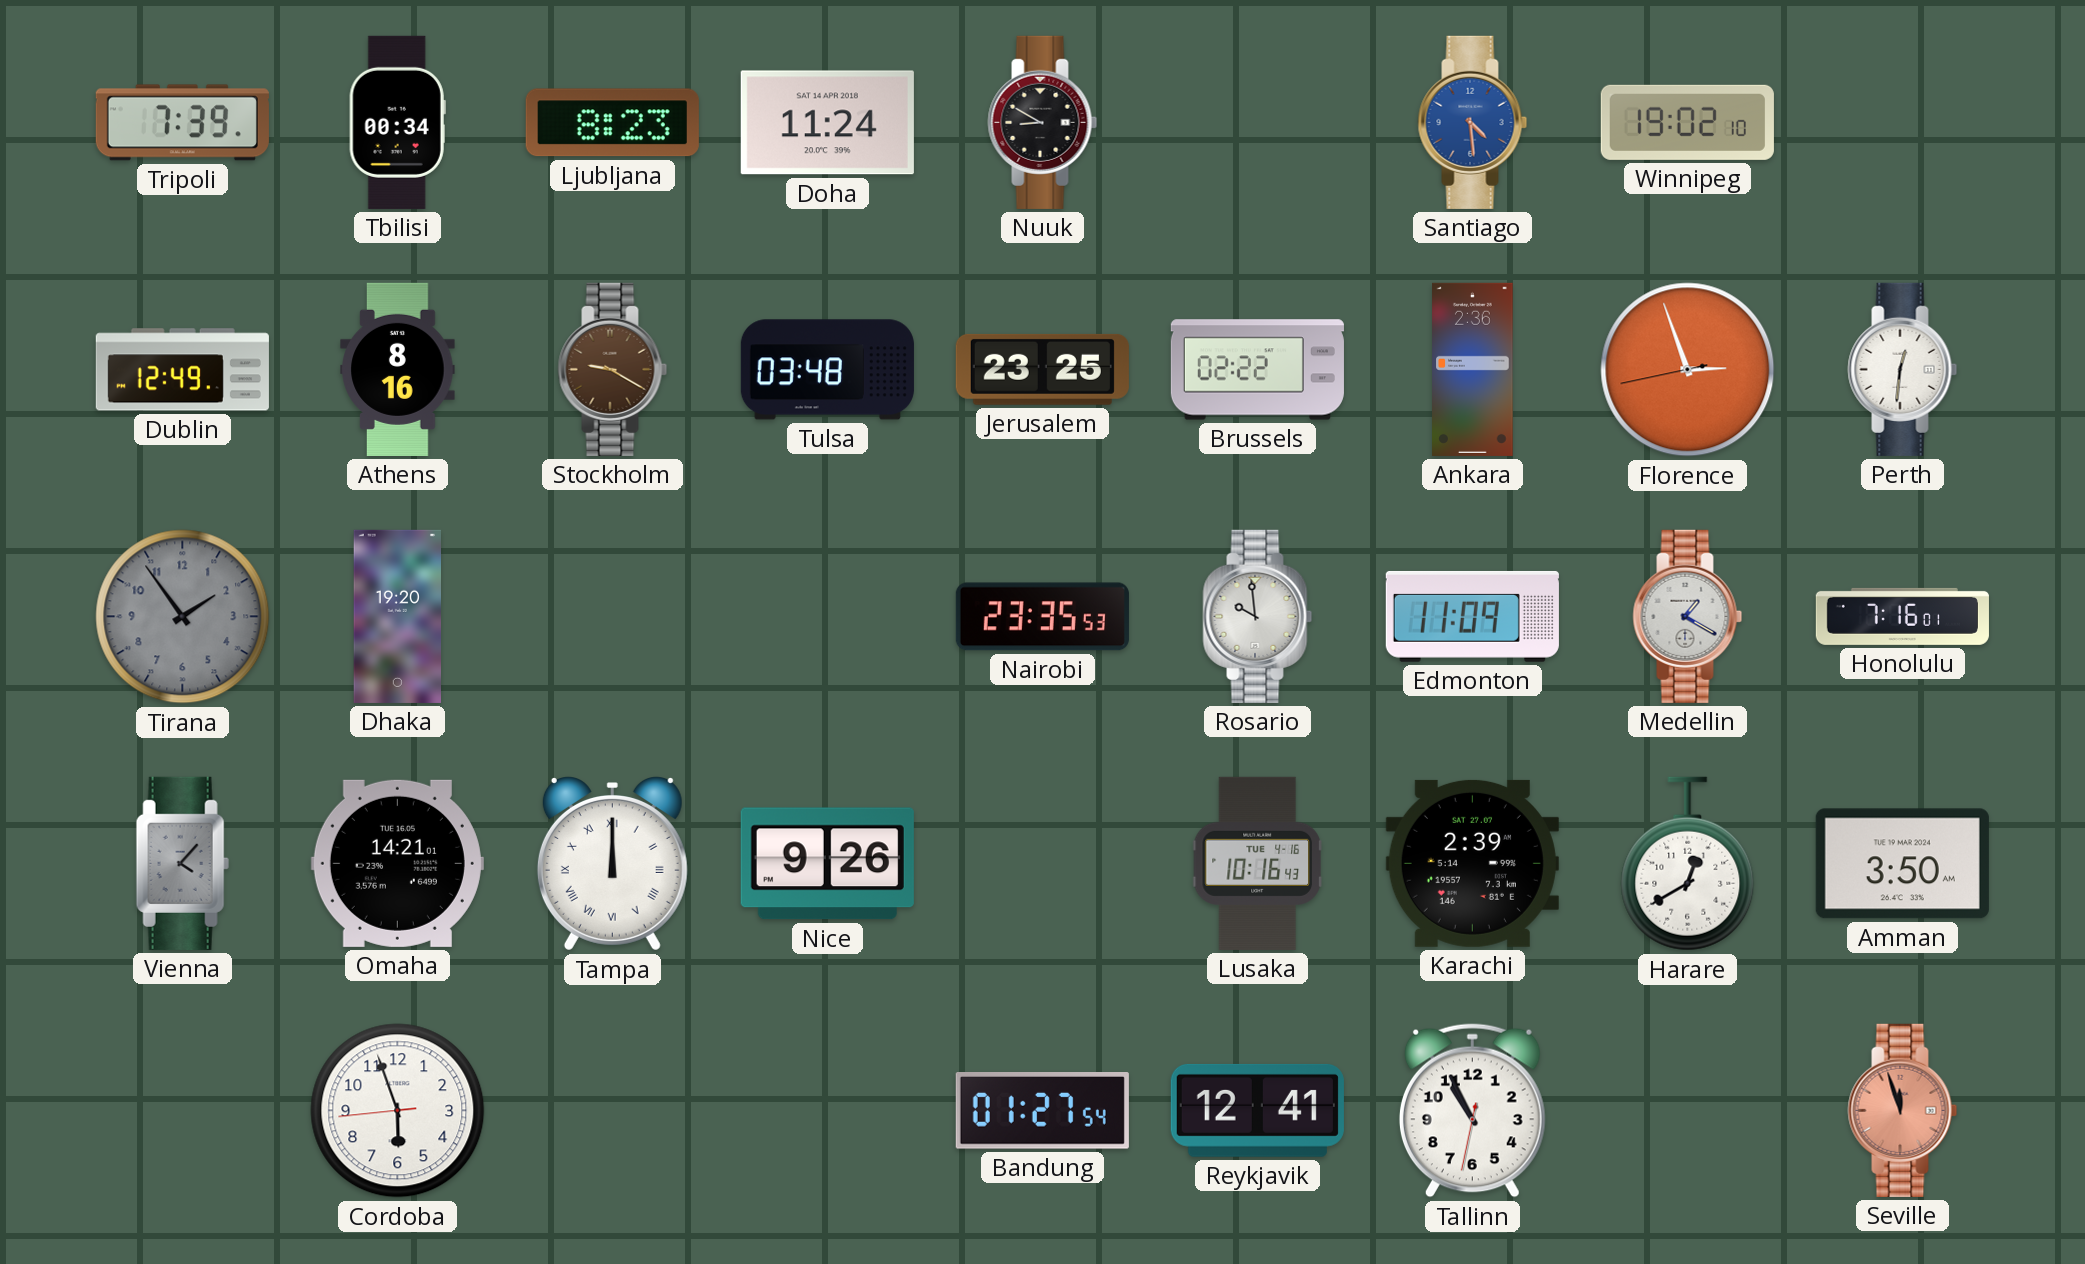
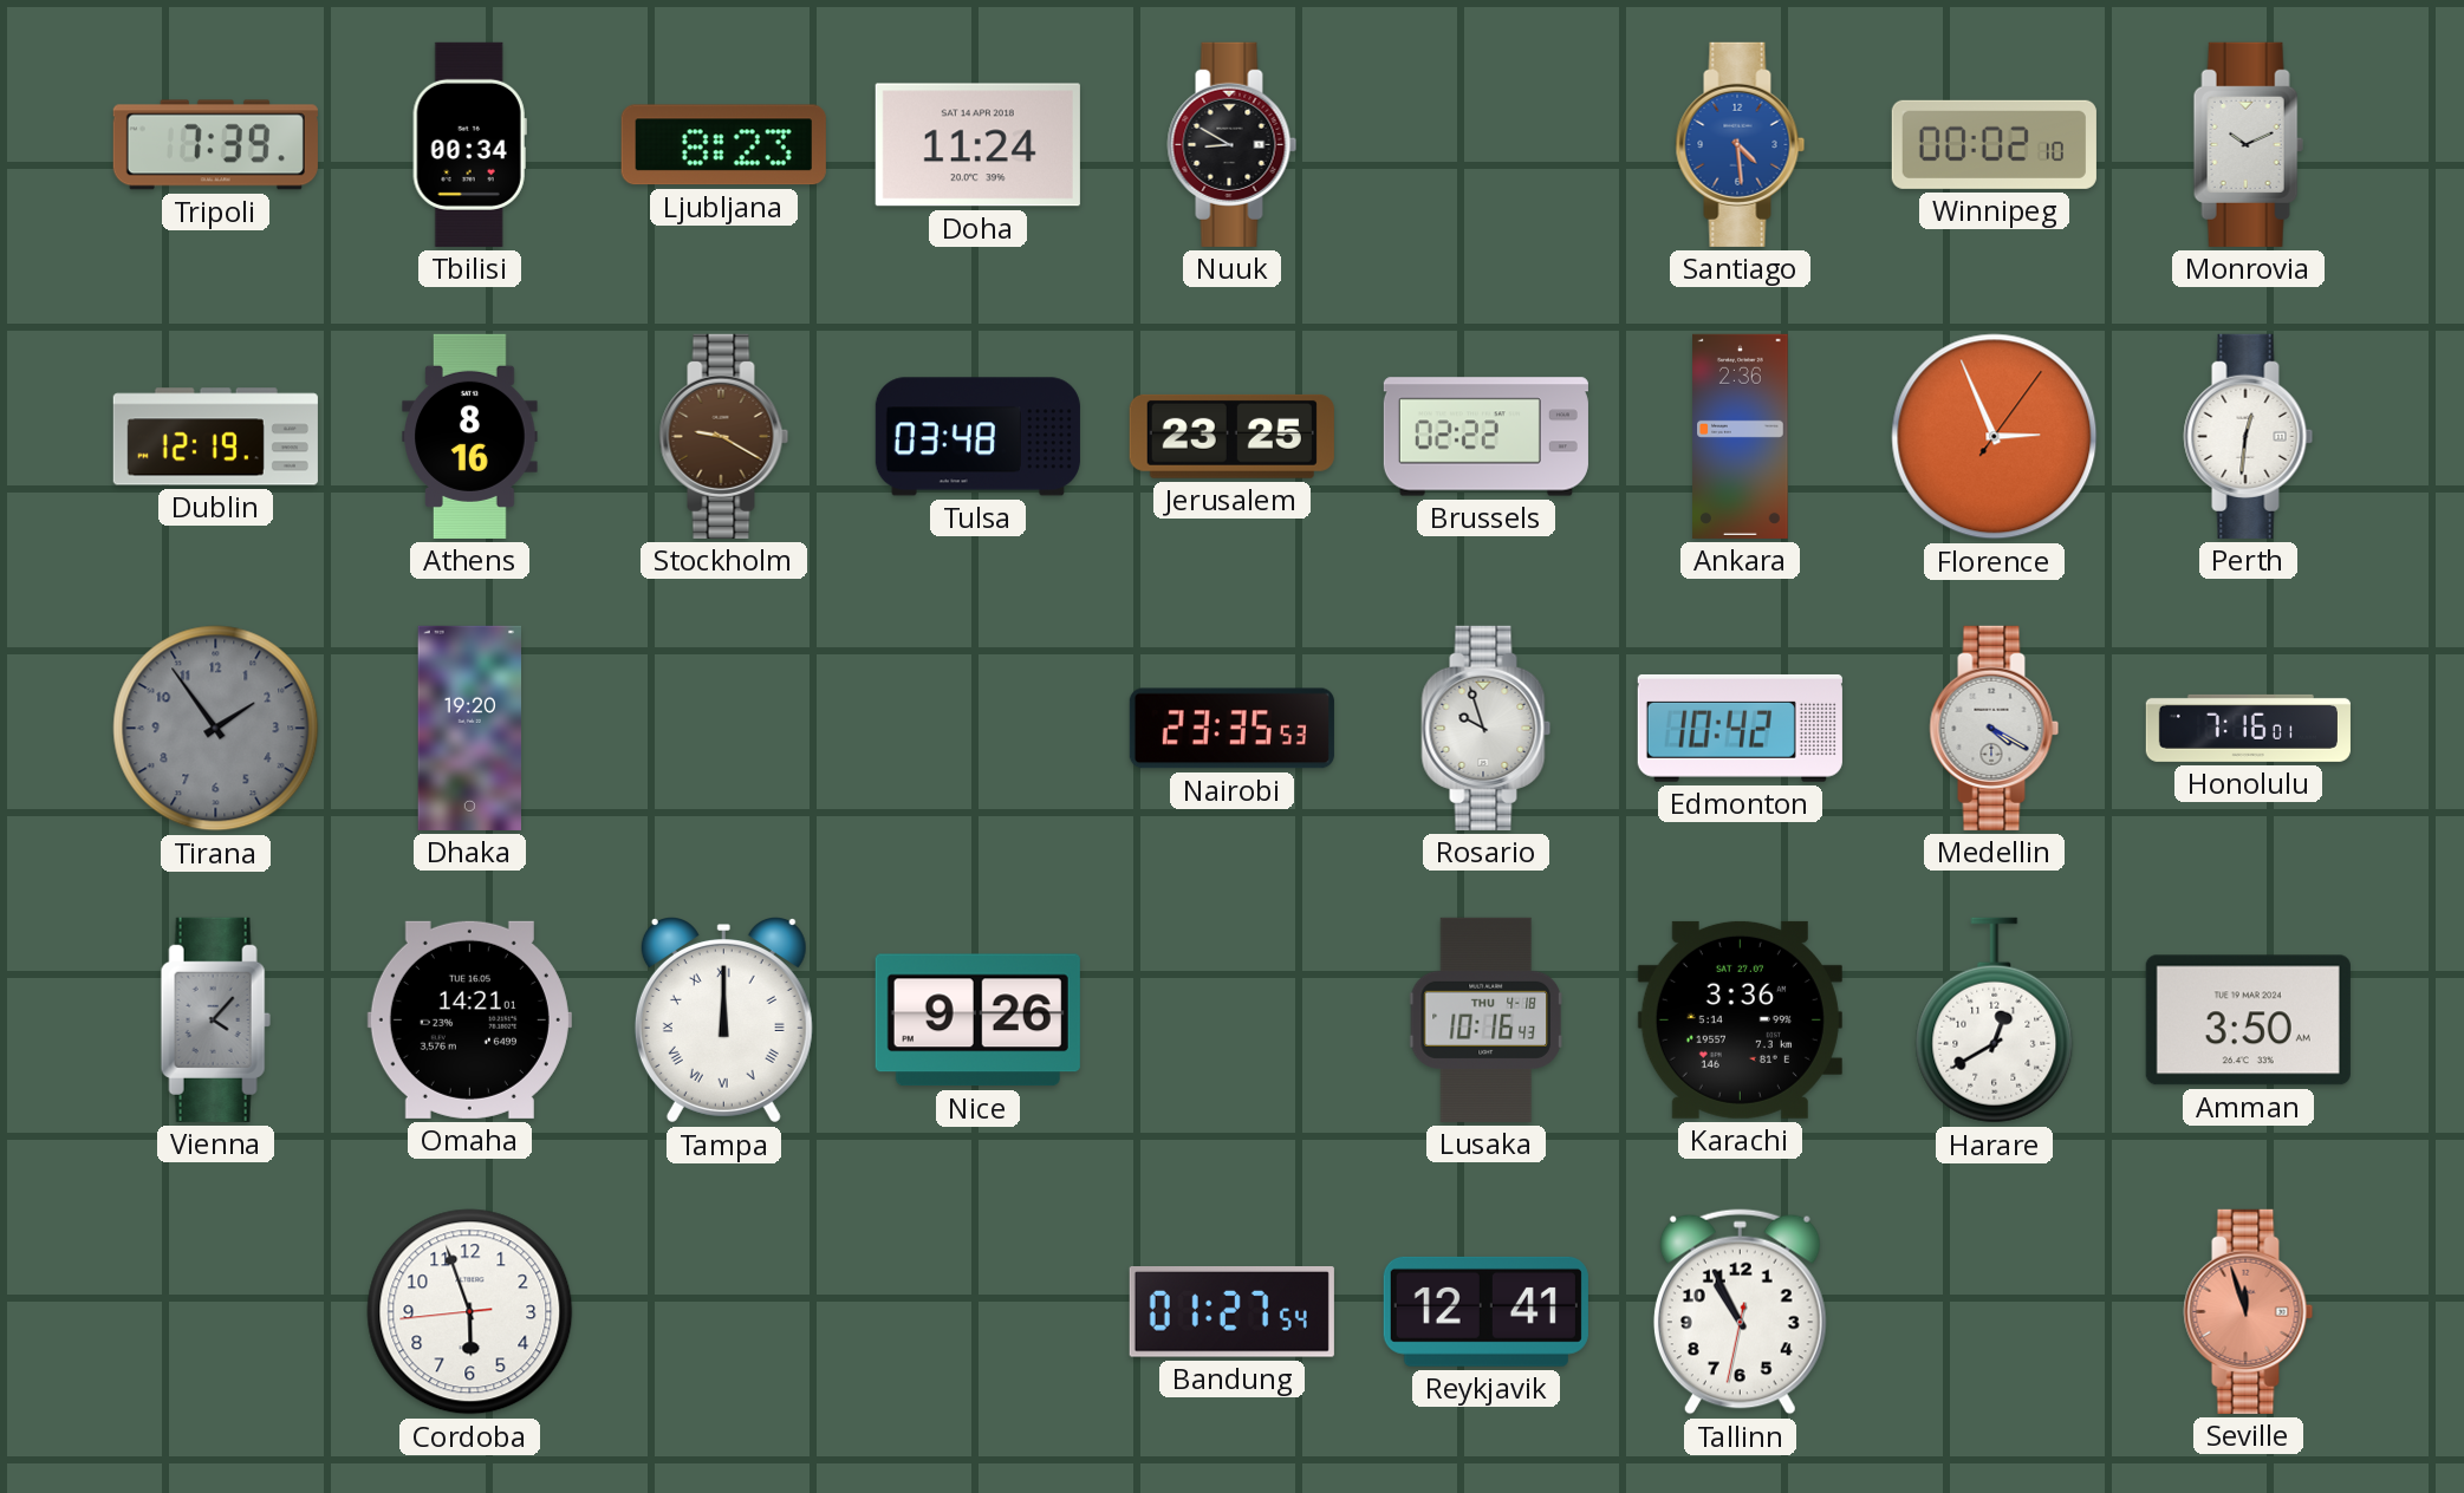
Winnipeg: 19:02 -> 00:02
Monrovia: none -> 10:11
Dublin: 12:49 -> 12:19
Florence: 2:56:43 -> 2:56:06
Rosario: 9:59 -> 9:57
Edmonton: 11:09 -> 10:42
Medellin: 1:20 -> 4:20
Lusaka date: TUE 4-16 -> THU 4-18
Karachi: 2:39 -> 3:36
